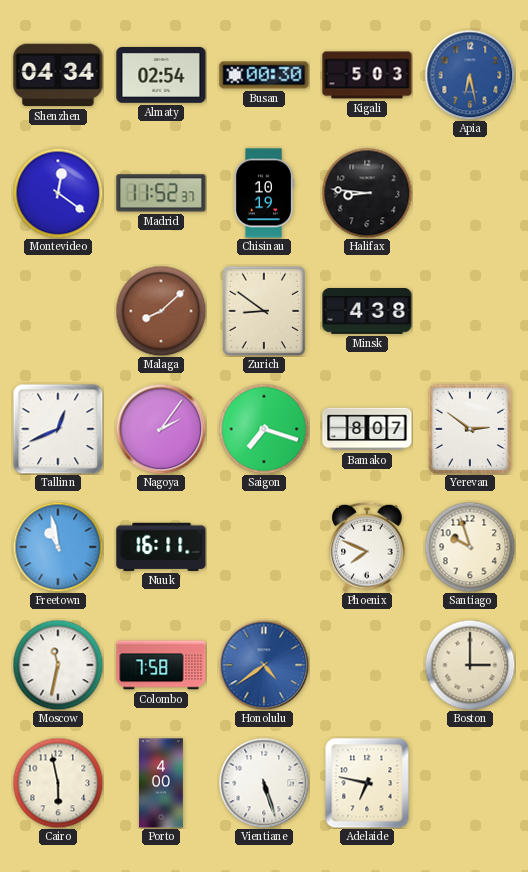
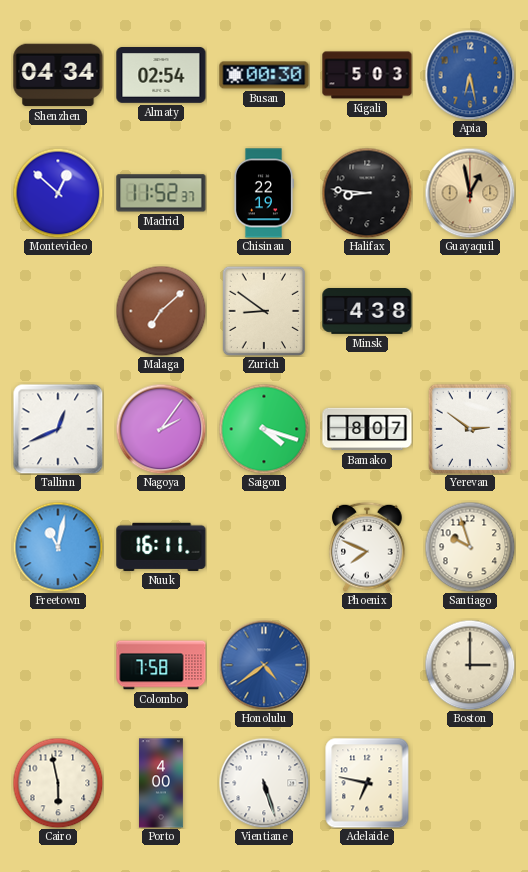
Montevideo: 12:21 -> 12:52
Chisinau: 10:19 -> 22:19
Guayaquil: none -> 12:58
Malaga: 8:08 -> 7:08
Saigon: 7:18 -> 4:18
Freetown: 10:58 -> 11:02
Moscow: 11:32 -> none
